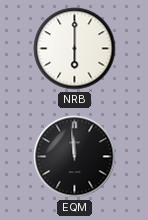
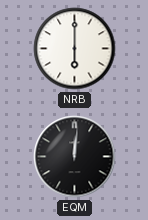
EQM: 11:59 -> 12:01
